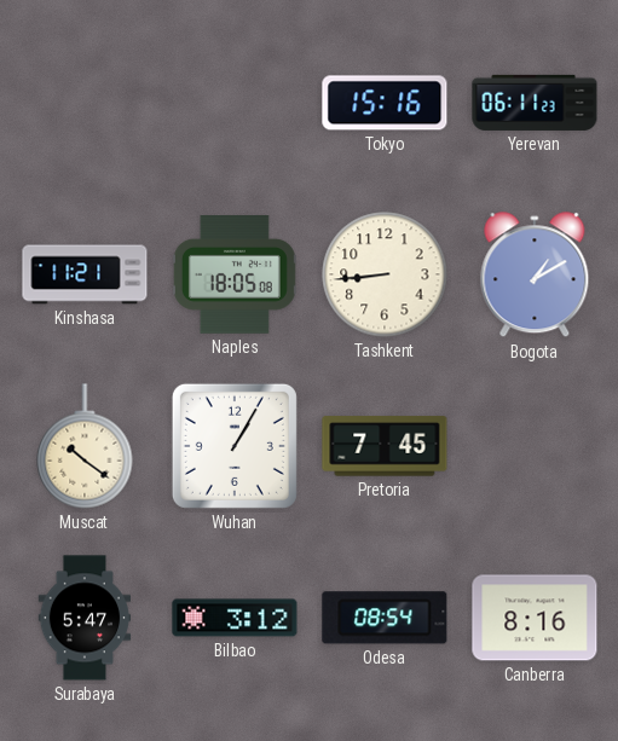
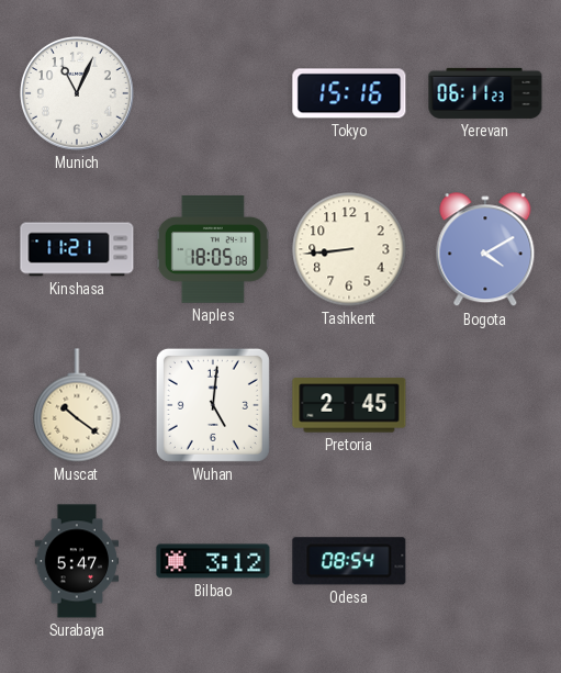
Munich: none -> 11:04
Bogota: 1:10 -> 4:10
Wuhan: 1:05 -> 5:01
Pretoria: 7:45 -> 2:45
Canberra: 8:16 -> none
